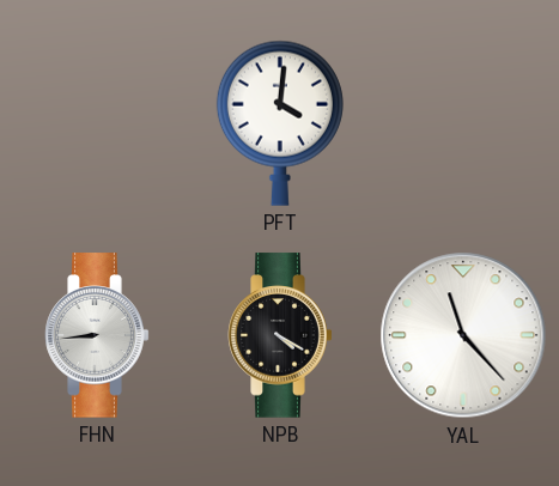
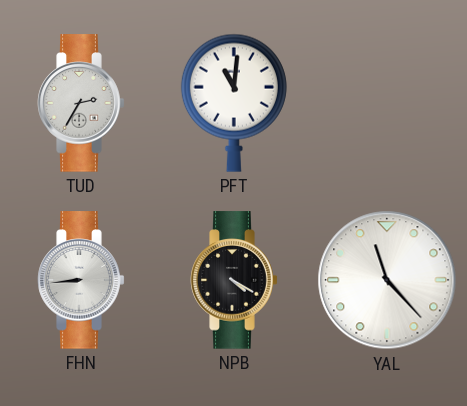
TUD: none -> 2:35
PFT: 4:01 -> 11:01
